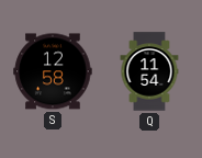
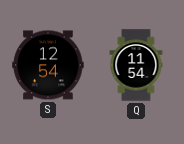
S: 12:58 -> 12:54
